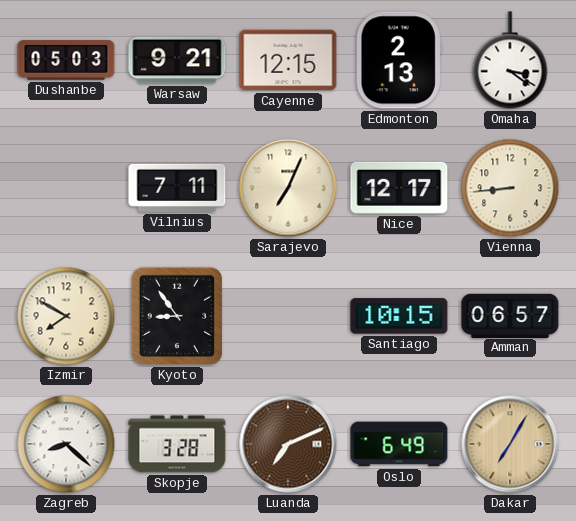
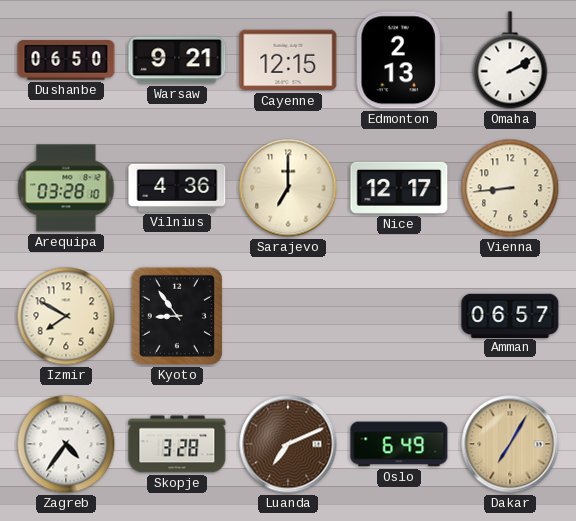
Dushanbe: 05:03 -> 06:50
Omaha: 3:21 -> 2:10
Arequipa: none -> 03:28
Vilnius: 7:11 -> 4:36
Sarajevo: 7:04 -> 7:00
Santiago: 10:15 -> none
Zagreb: 8:22 -> 4:36
